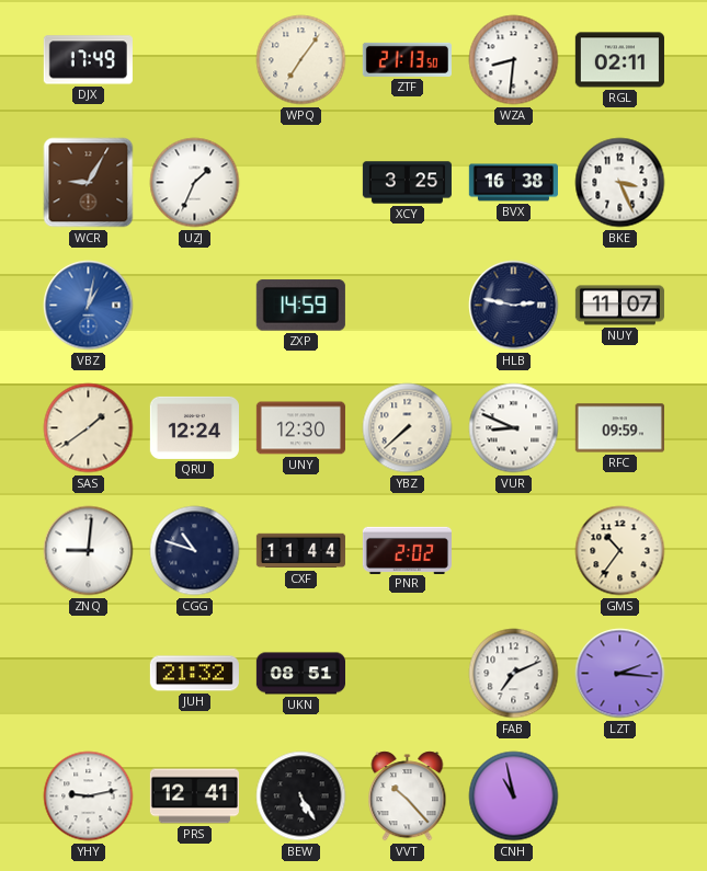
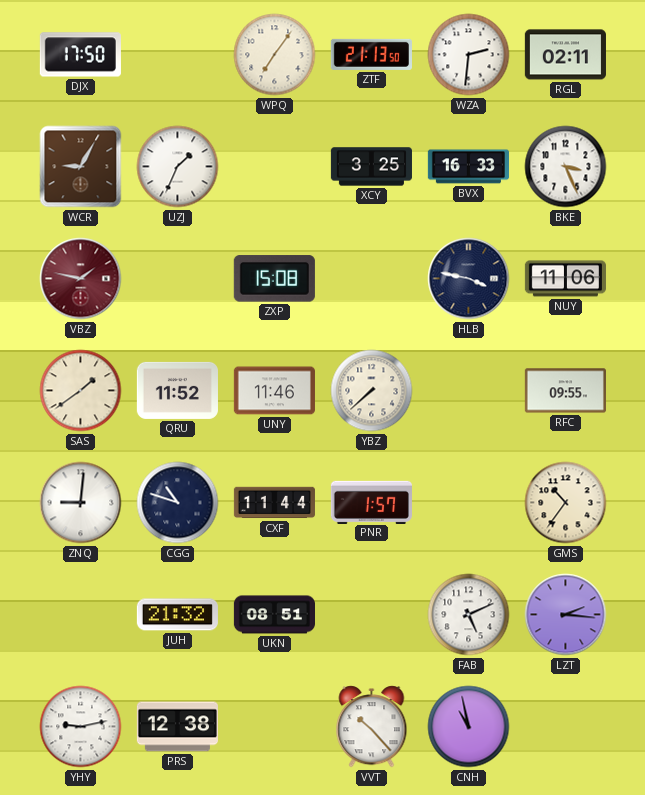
DJX: 17:49 -> 17:50
WZA: 8:31 -> 2:31
BVX: 16:38 -> 16:33
VBZ: 1:02 -> 1:47
VBZ dial: blue -> burgundy
ZXP: 14:59 -> 15:08
HLB: 2:47 -> 3:47
NUY: 11:07 -> 11:06
QRU: 12:24 -> 11:52
UNY: 12:30 -> 11:46
VUR: 8:49 -> none
RFC: 09:59 -> 09:55
PNR: 2:02 -> 1:57
FAB: 7:11 -> 5:11
PRS: 12:41 -> 12:38
BEW: 5:25 -> none
